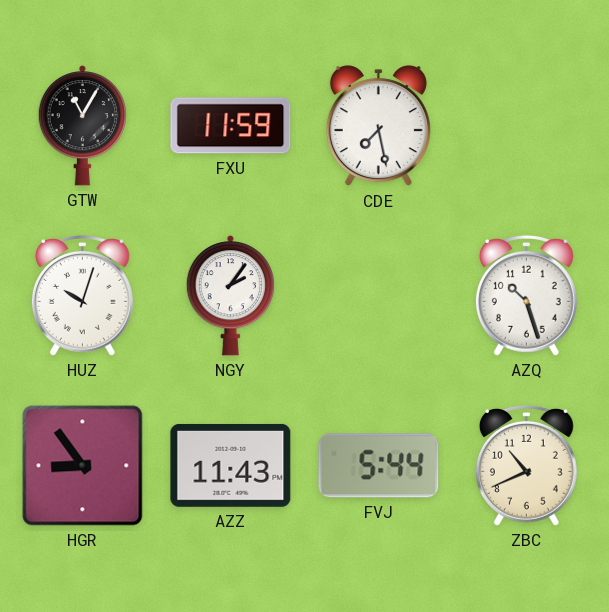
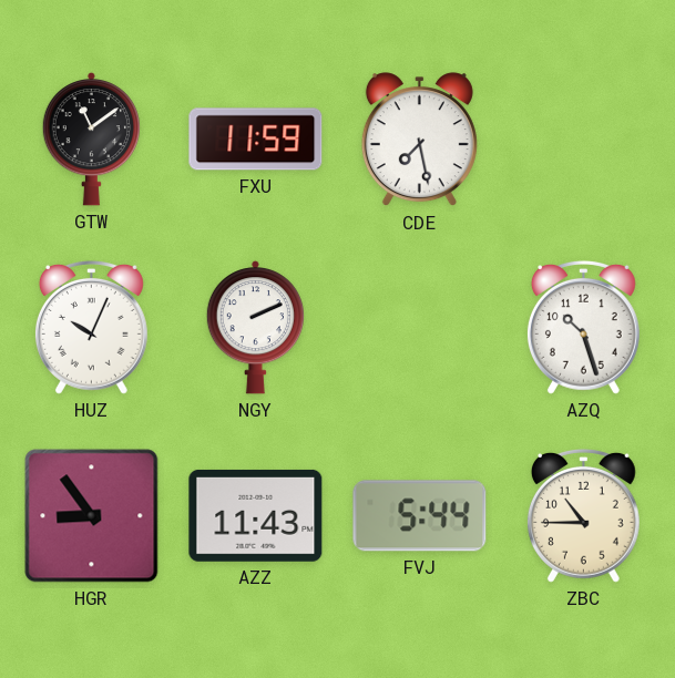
GTW: 11:05 -> 11:09
HUZ: 10:03 -> 10:04
NGY: 2:06 -> 2:11
ZBC: 10:41 -> 10:45
